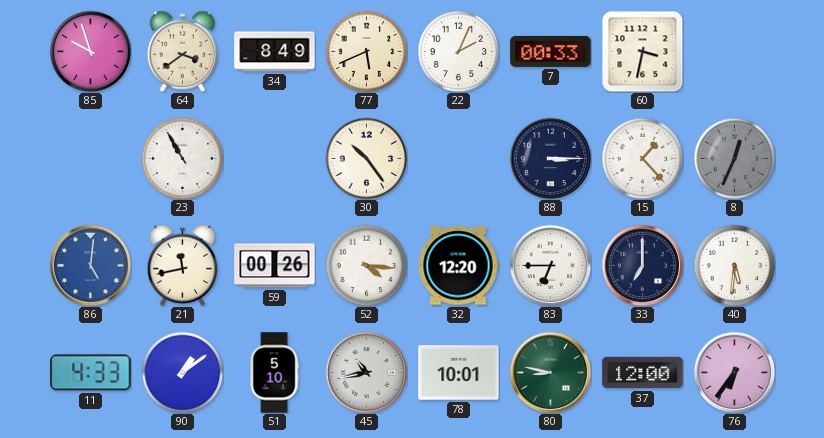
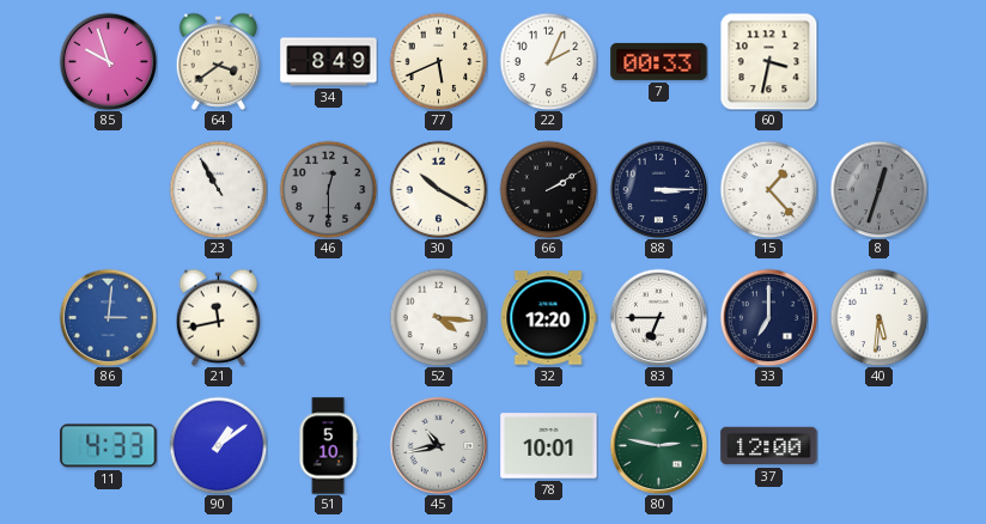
46: none -> 12:30
30: 10:24 -> 10:20
66: none -> 2:10
8: 12:34 -> 12:33
86: 5:01 -> 3:01
59: 00:26 -> none
80: 8:47 -> 2:47
76: 6:36 -> none
